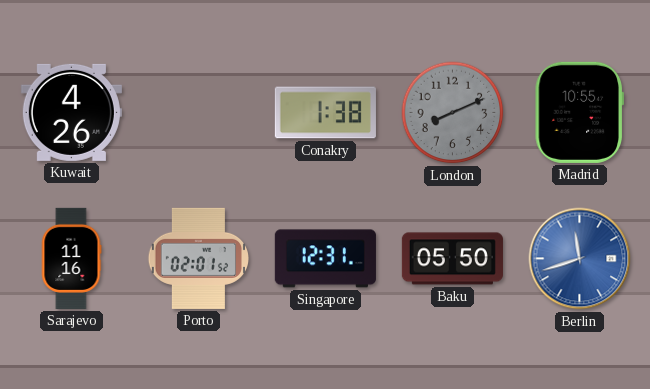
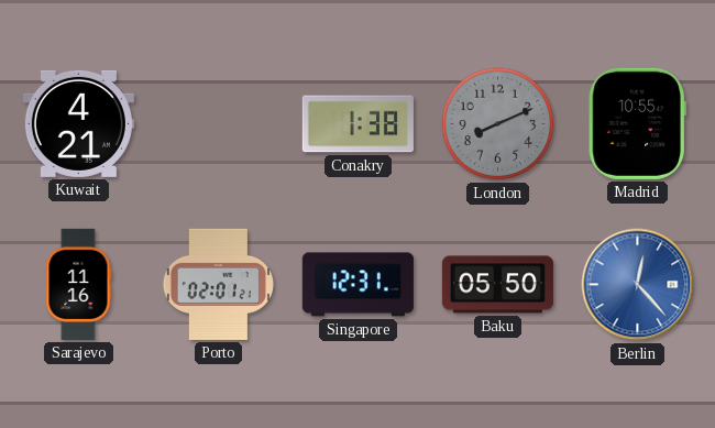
Kuwait: 4:26 -> 4:21
Porto: 02:01:52 -> 02:01:21
Berlin: 11:42 -> 12:23
